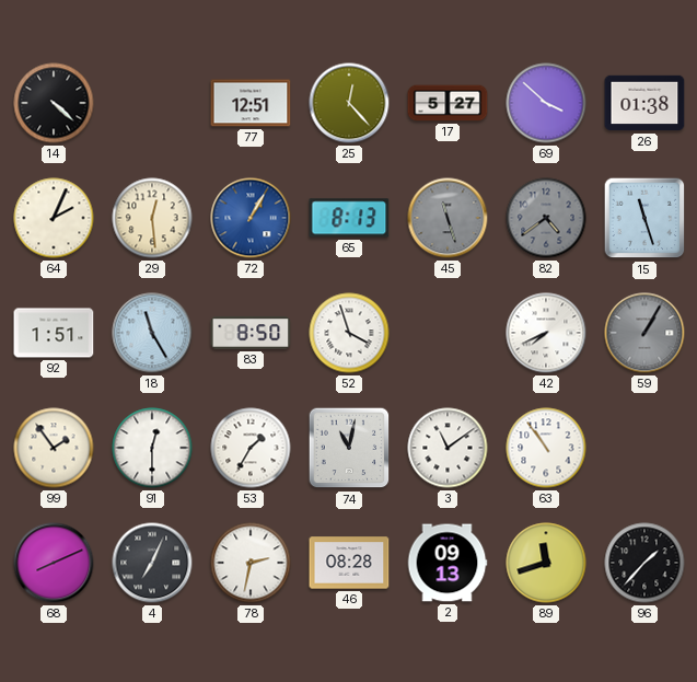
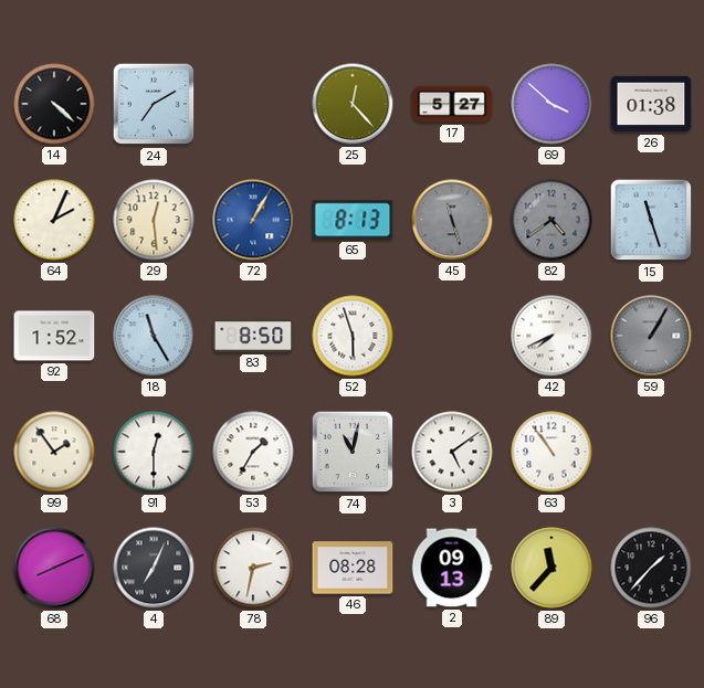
24: none -> 7:10
77: 12:51 -> none
92: 1:51 -> 1:52
52: 3:57 -> 5:57
3: 11:09 -> 5:09
89: 11:42 -> 11:37
